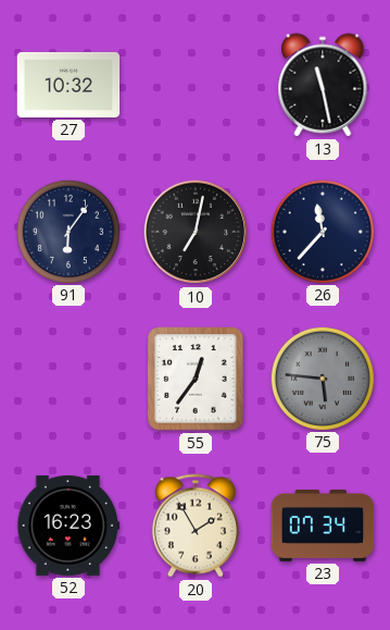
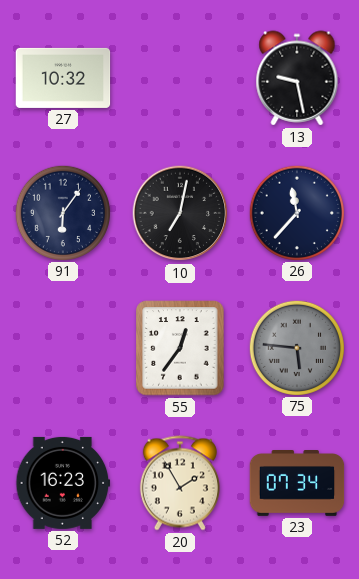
13: 11:28 -> 9:28
